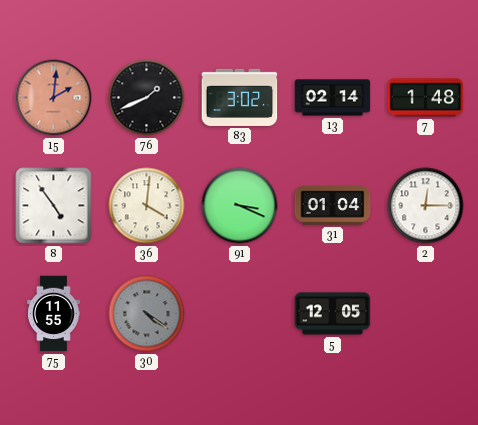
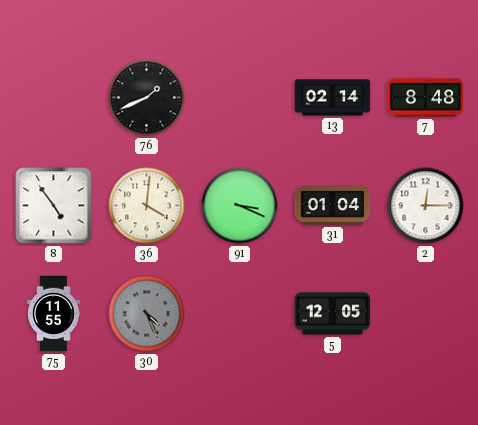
15: 2:01 -> none
83: 3:02 -> none
7: 1:48 -> 8:48
30: 4:21 -> 4:26
